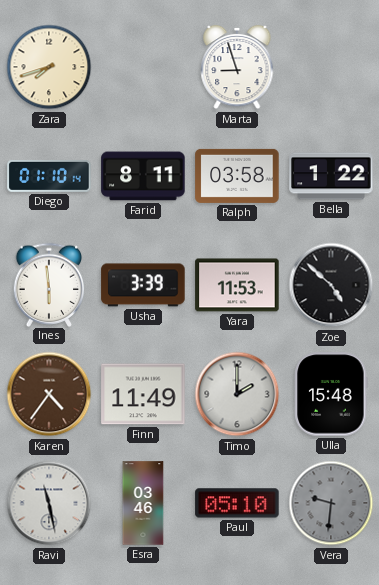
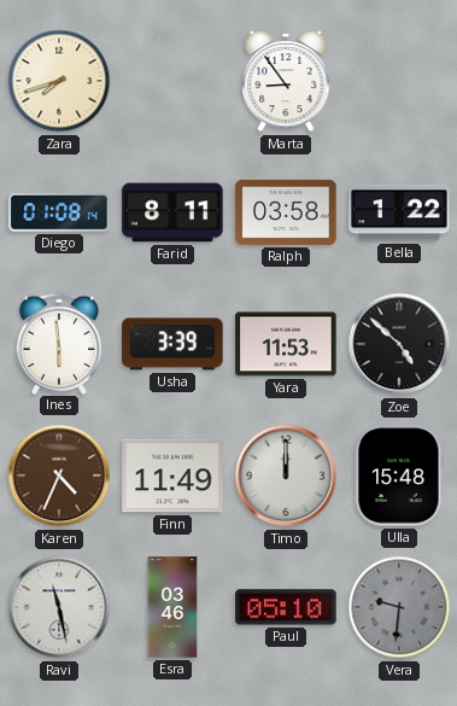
Marta: 8:57 -> 8:54
Diego: 01:10 -> 01:08
Karen: 4:36 -> 4:34
Timo: 2:00 -> 12:00
